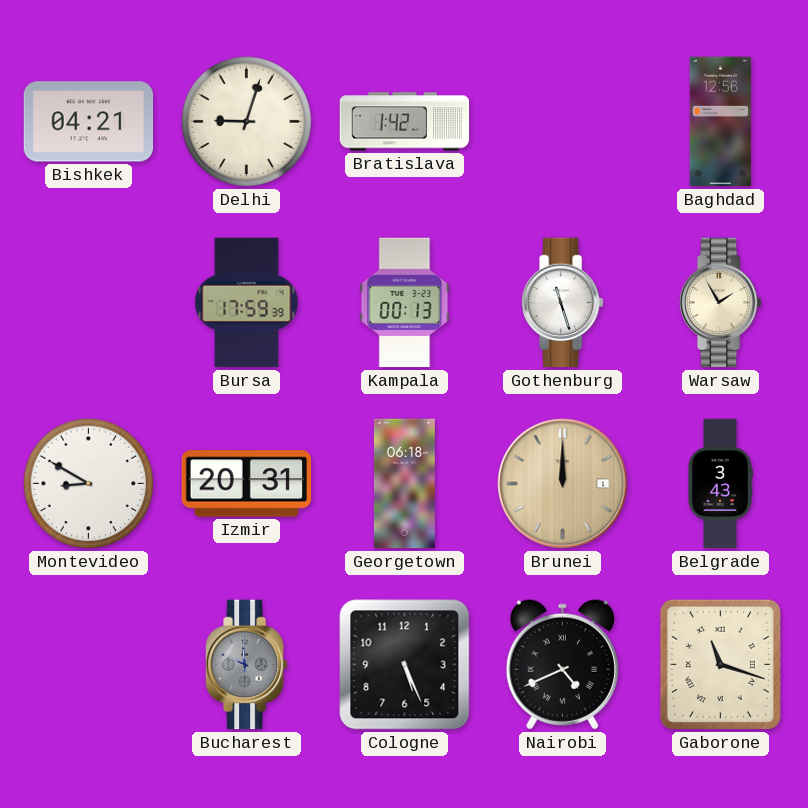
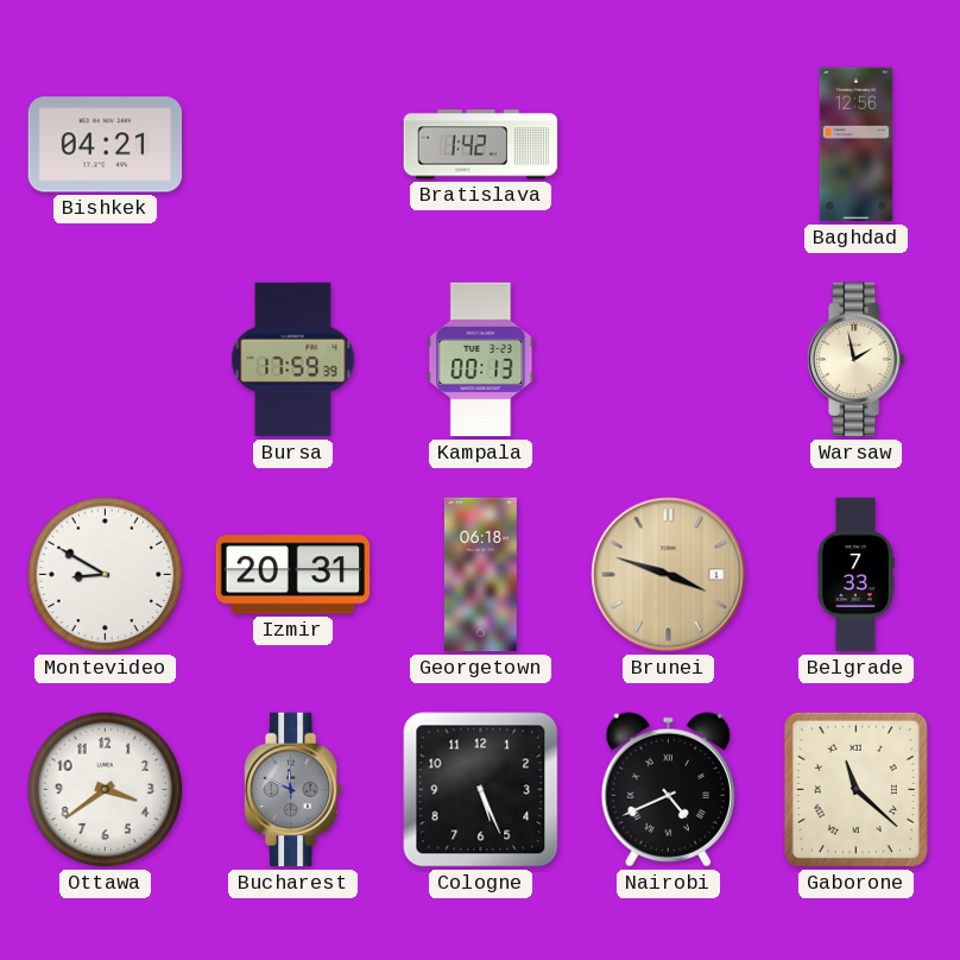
Delhi: 9:03 -> none
Gothenburg: 11:27 -> none
Warsaw: 1:55 -> 1:58
Brunei: 12:00 -> 3:48
Belgrade: 3:43 -> 7:33
Ottawa: none -> 3:39
Gaborone: 11:18 -> 11:22
